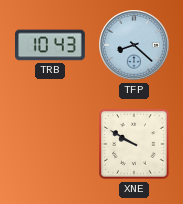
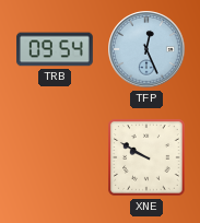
TRB: 10:43 -> 09:54
TFP: 8:22 -> 12:26
